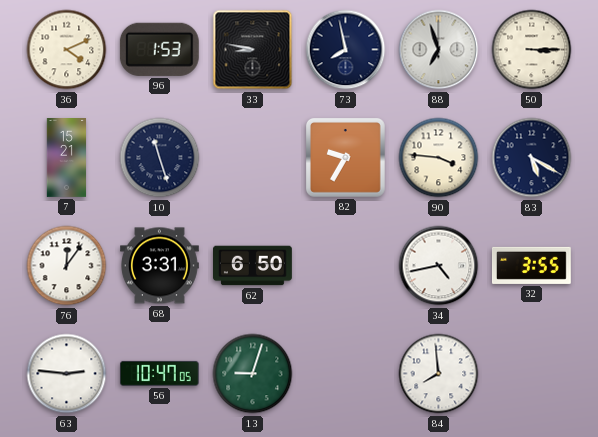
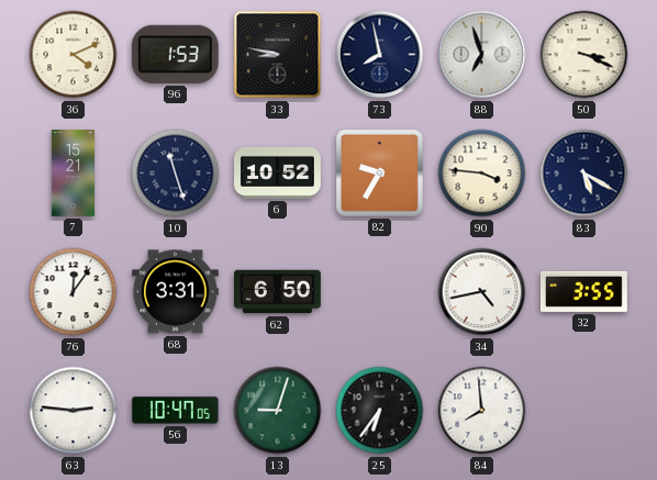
50: 3:15 -> 3:19
6: none -> 10:52
25: none -> 6:36
